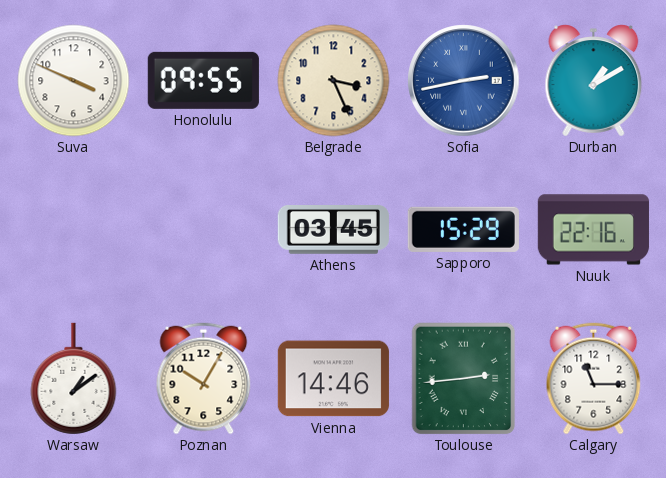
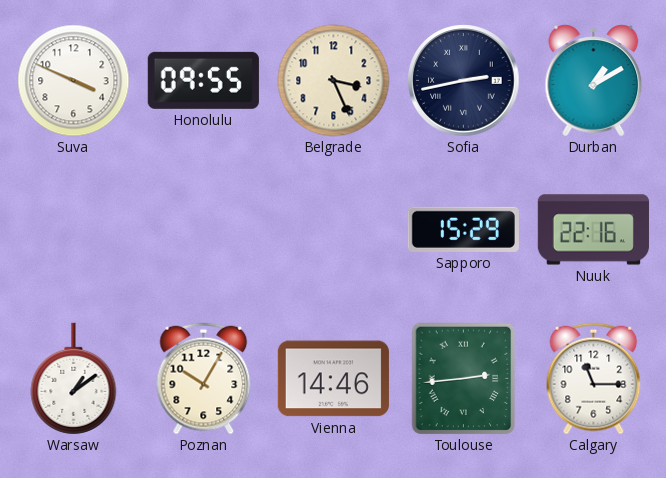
Sofia dial: blue -> navy
Athens: 03:45 -> none
